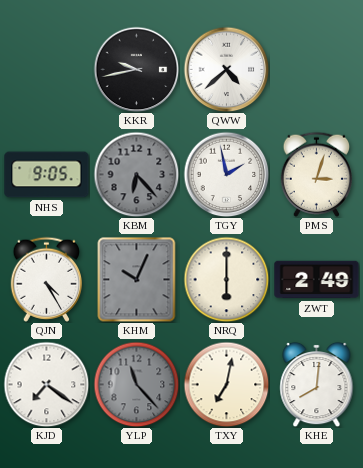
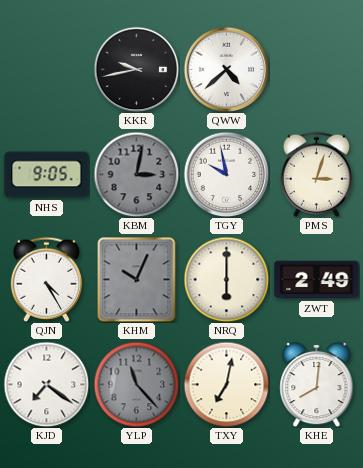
KBM: 6:23 -> 3:02
TGY: 1:58 -> 9:58
